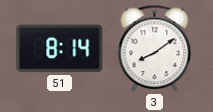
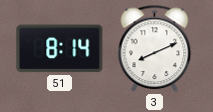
3: 8:09 -> 8:11
